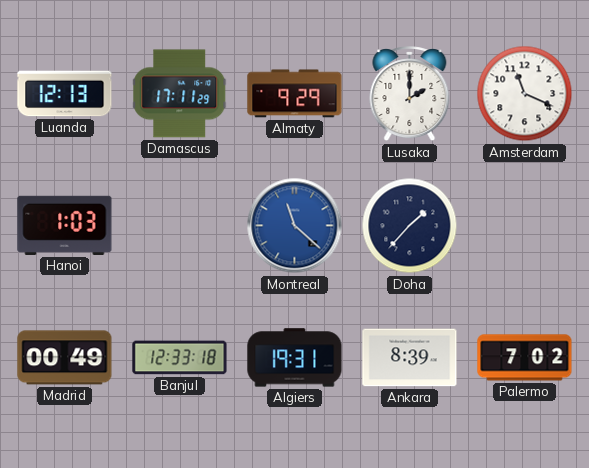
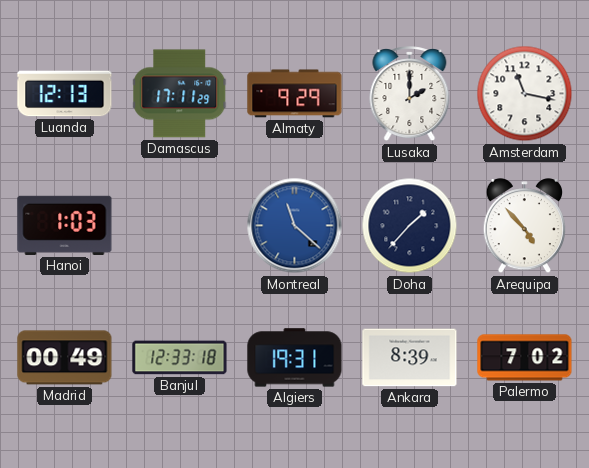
Amsterdam: 11:19 -> 11:17
Arequipa: none -> 4:53
